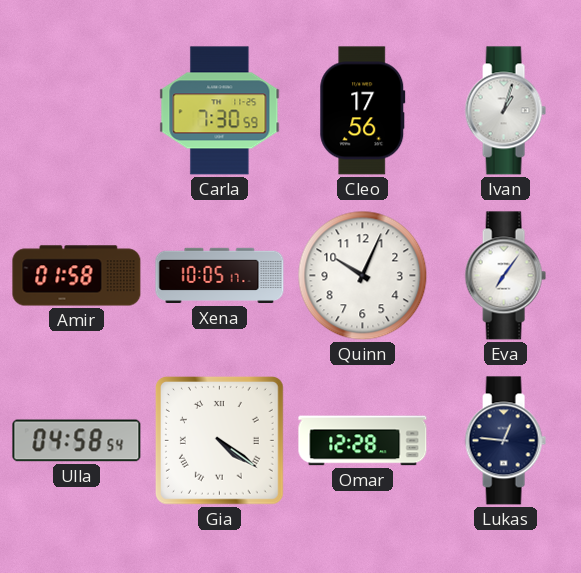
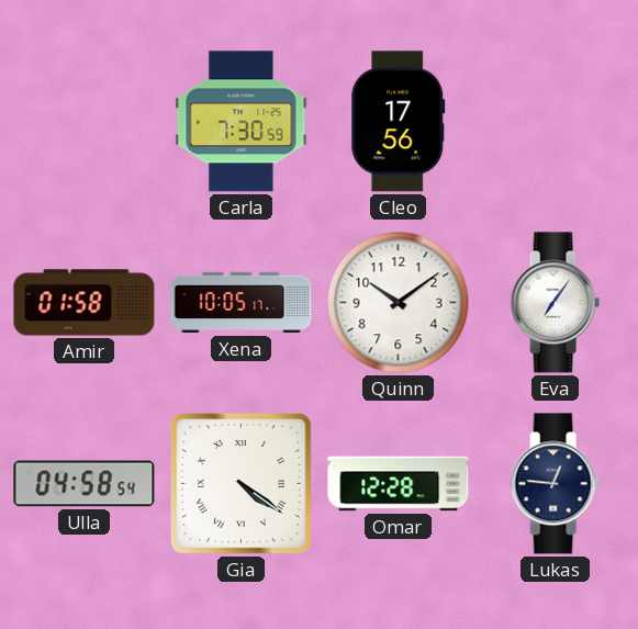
Ivan: 1:03 -> none
Quinn: 10:04 -> 10:09
